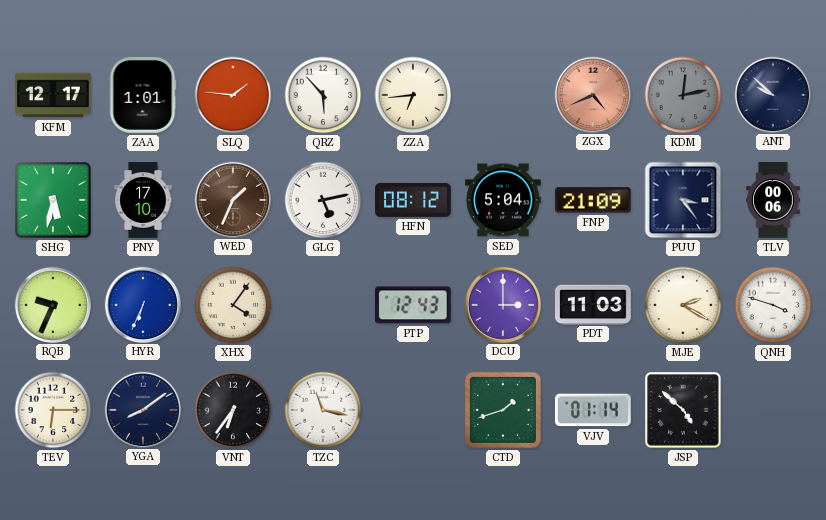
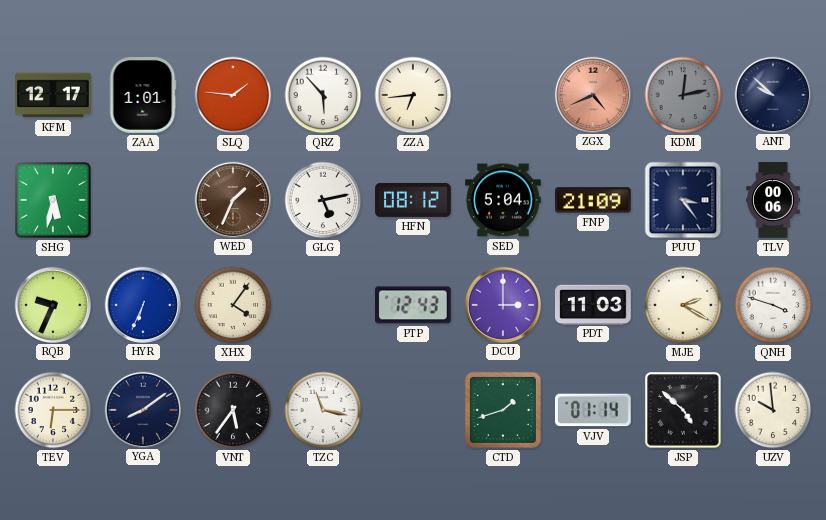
PNY: 17:10 -> none
VNT: 6:36 -> 5:36
UZV: none -> 9:59
